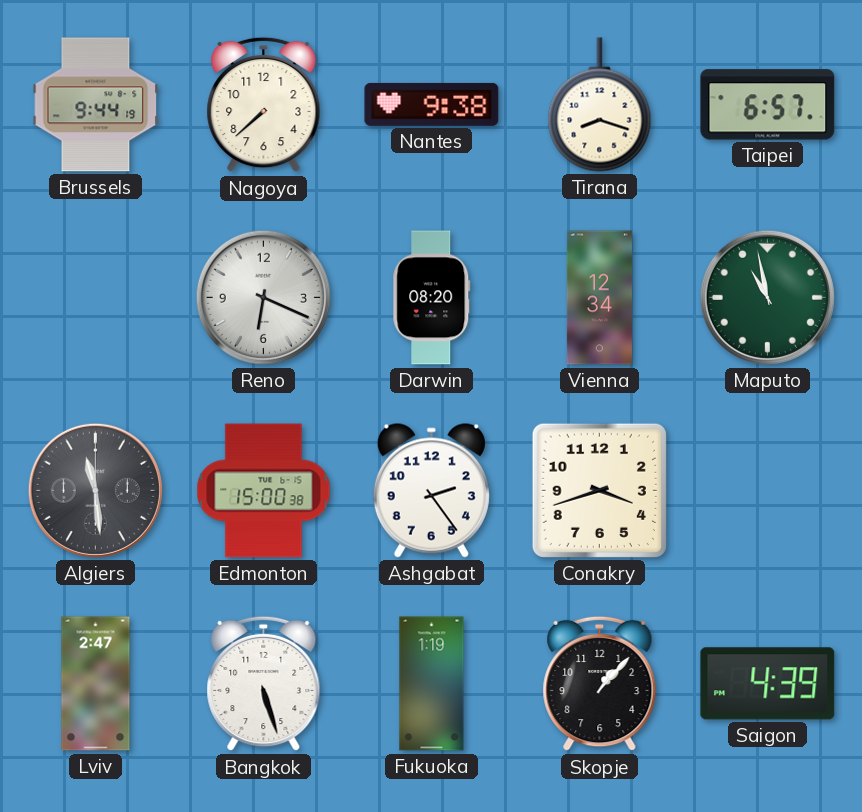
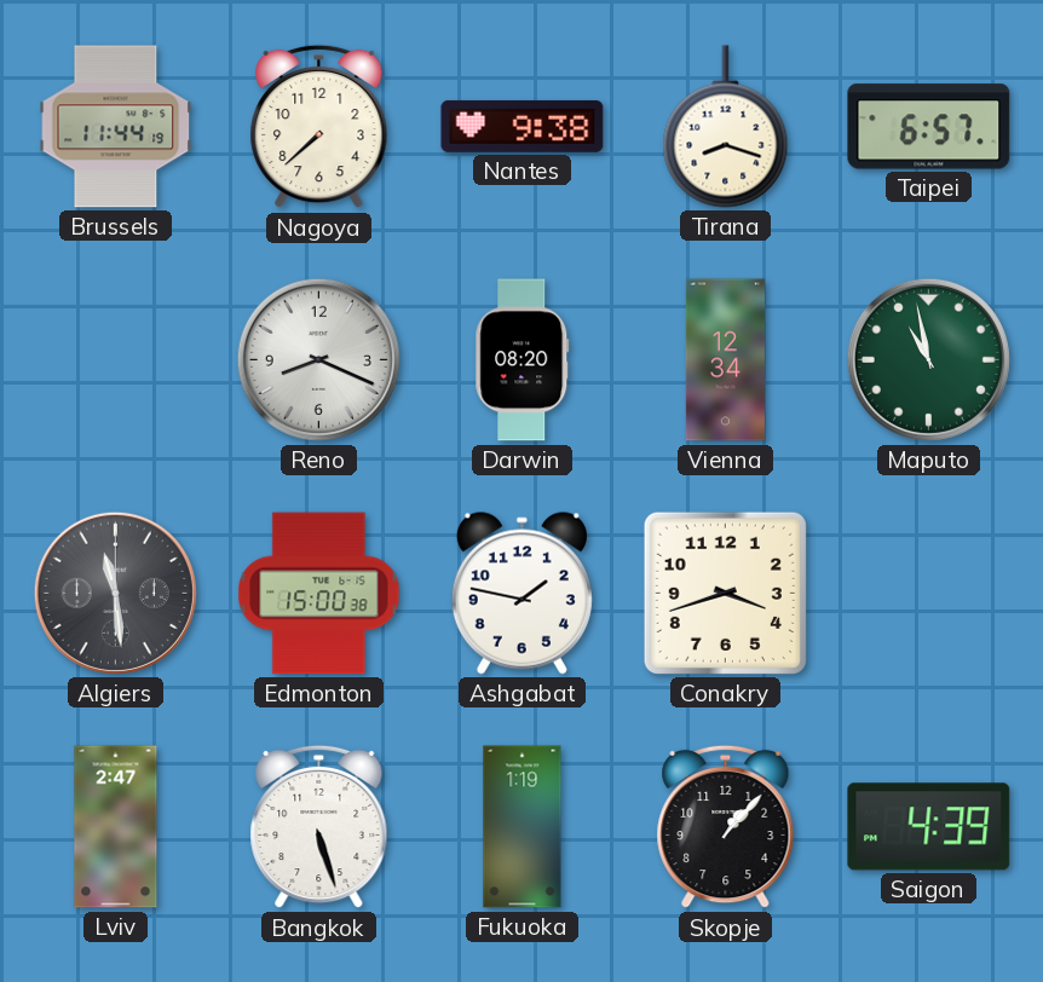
Brussels: 9:44 -> 11:44
Reno: 6:19 -> 8:19
Ashgabat: 2:24 -> 1:47
